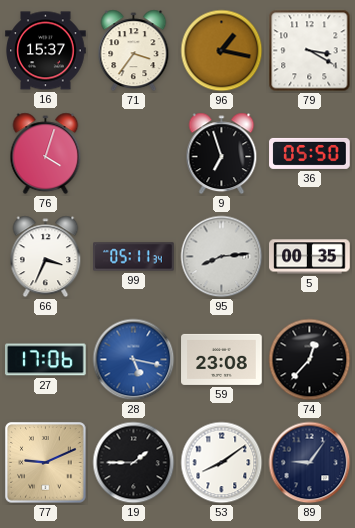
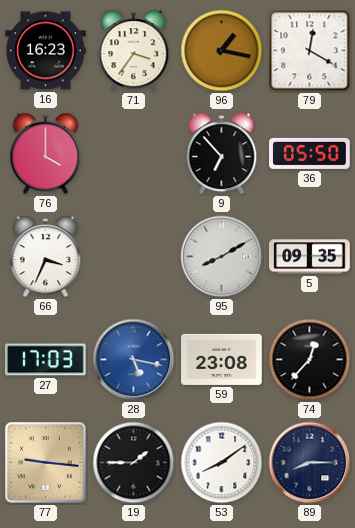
16: 15:37 -> 16:23
79: 3:20 -> 12:20
76: 4:03 -> 4:00
9: 6:57 -> 6:53
99: 05:11 -> none
95: 8:14 -> 8:10
5: 00:35 -> 09:35
27: 17:06 -> 17:03
77: 9:11 -> 9:16
89: 9:06 -> 8:15
